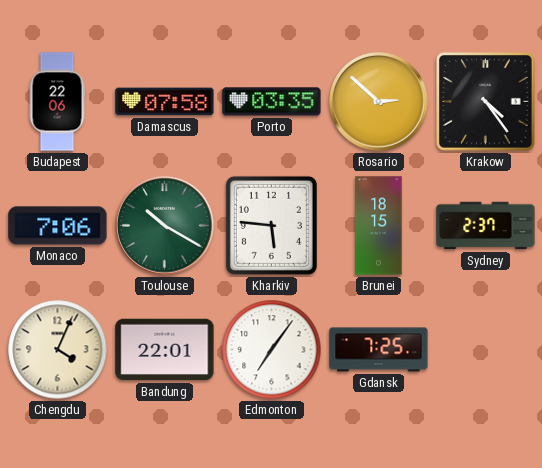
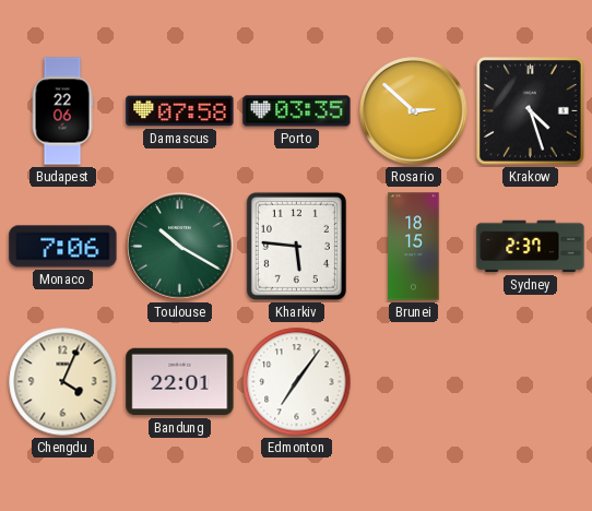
Krakow: 4:24 -> 4:27
Gdansk: 7:25 -> none
